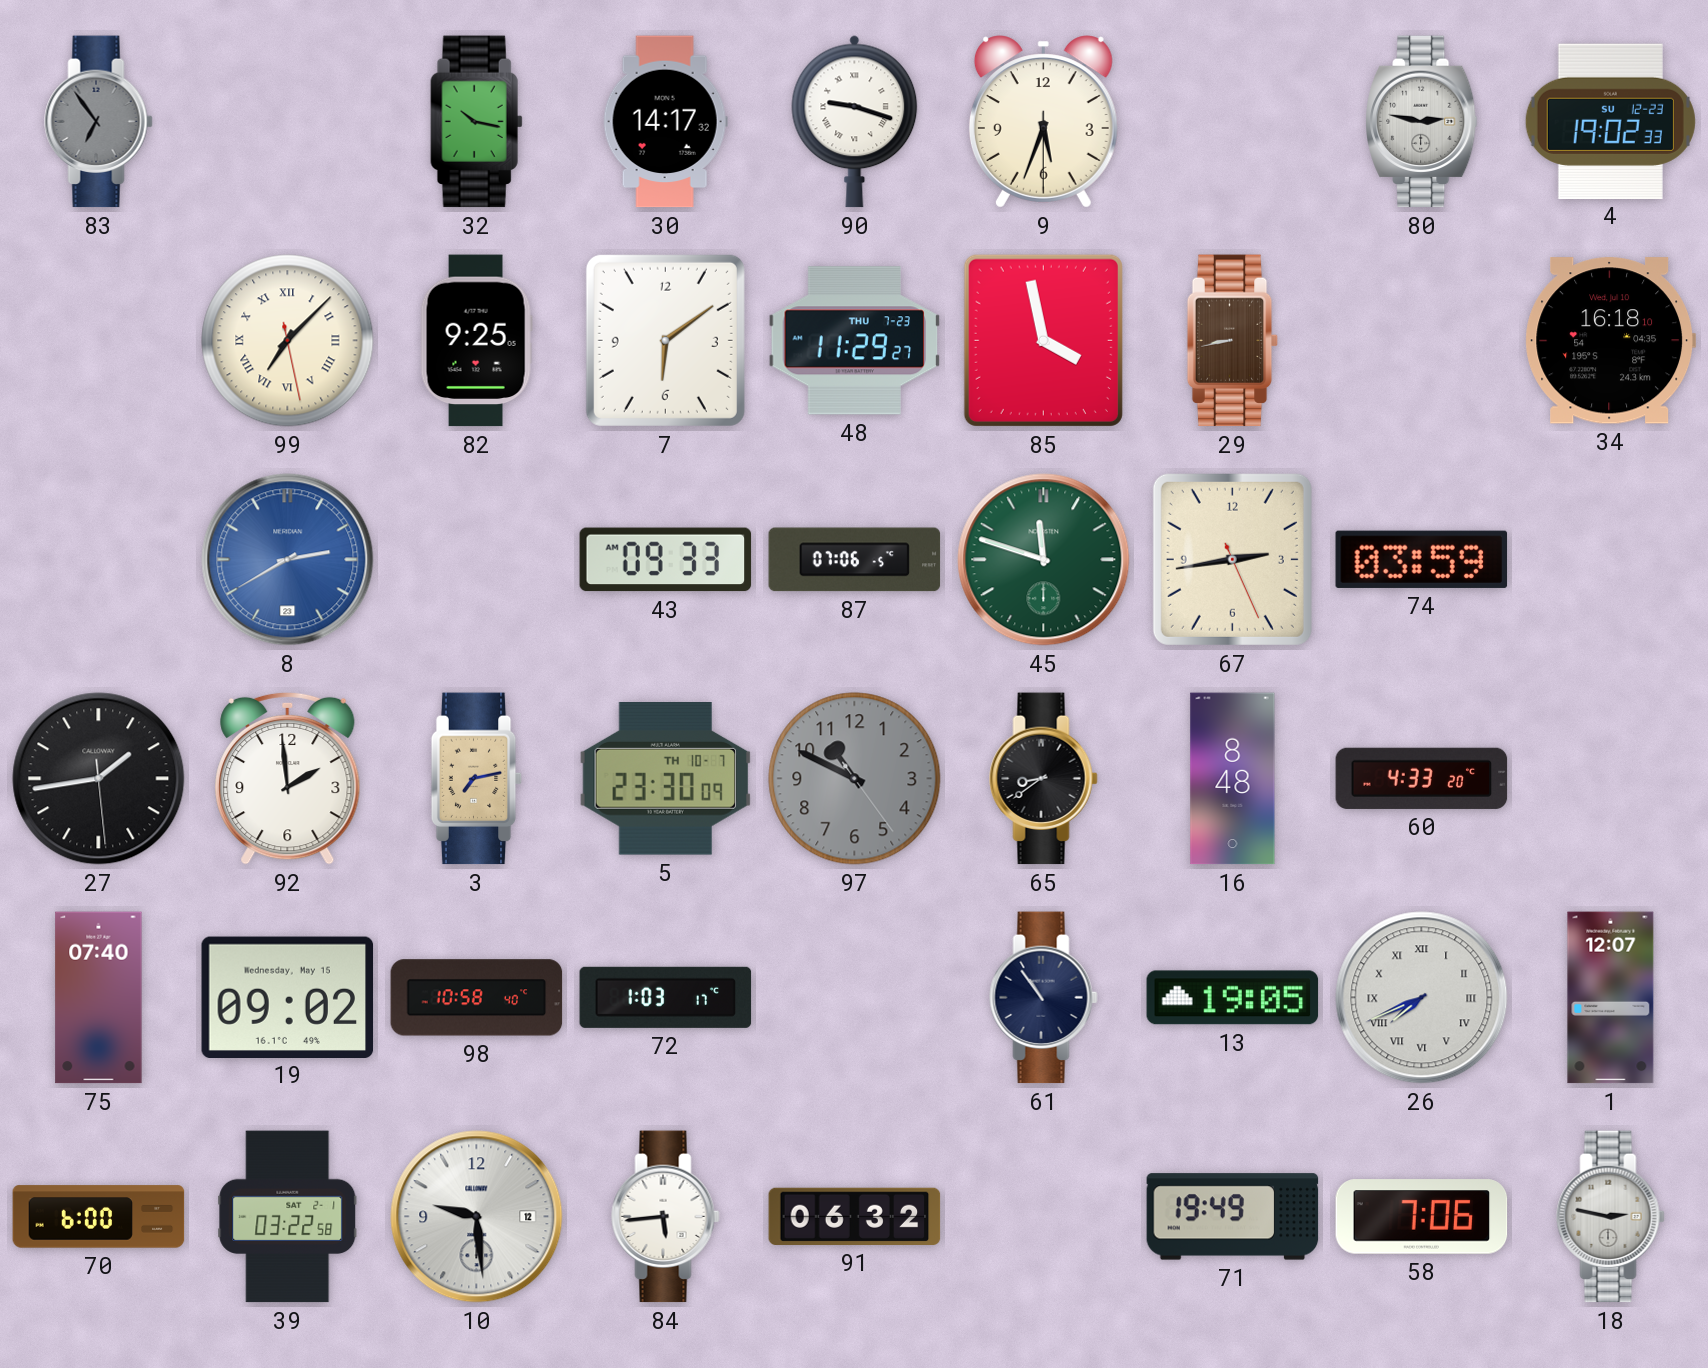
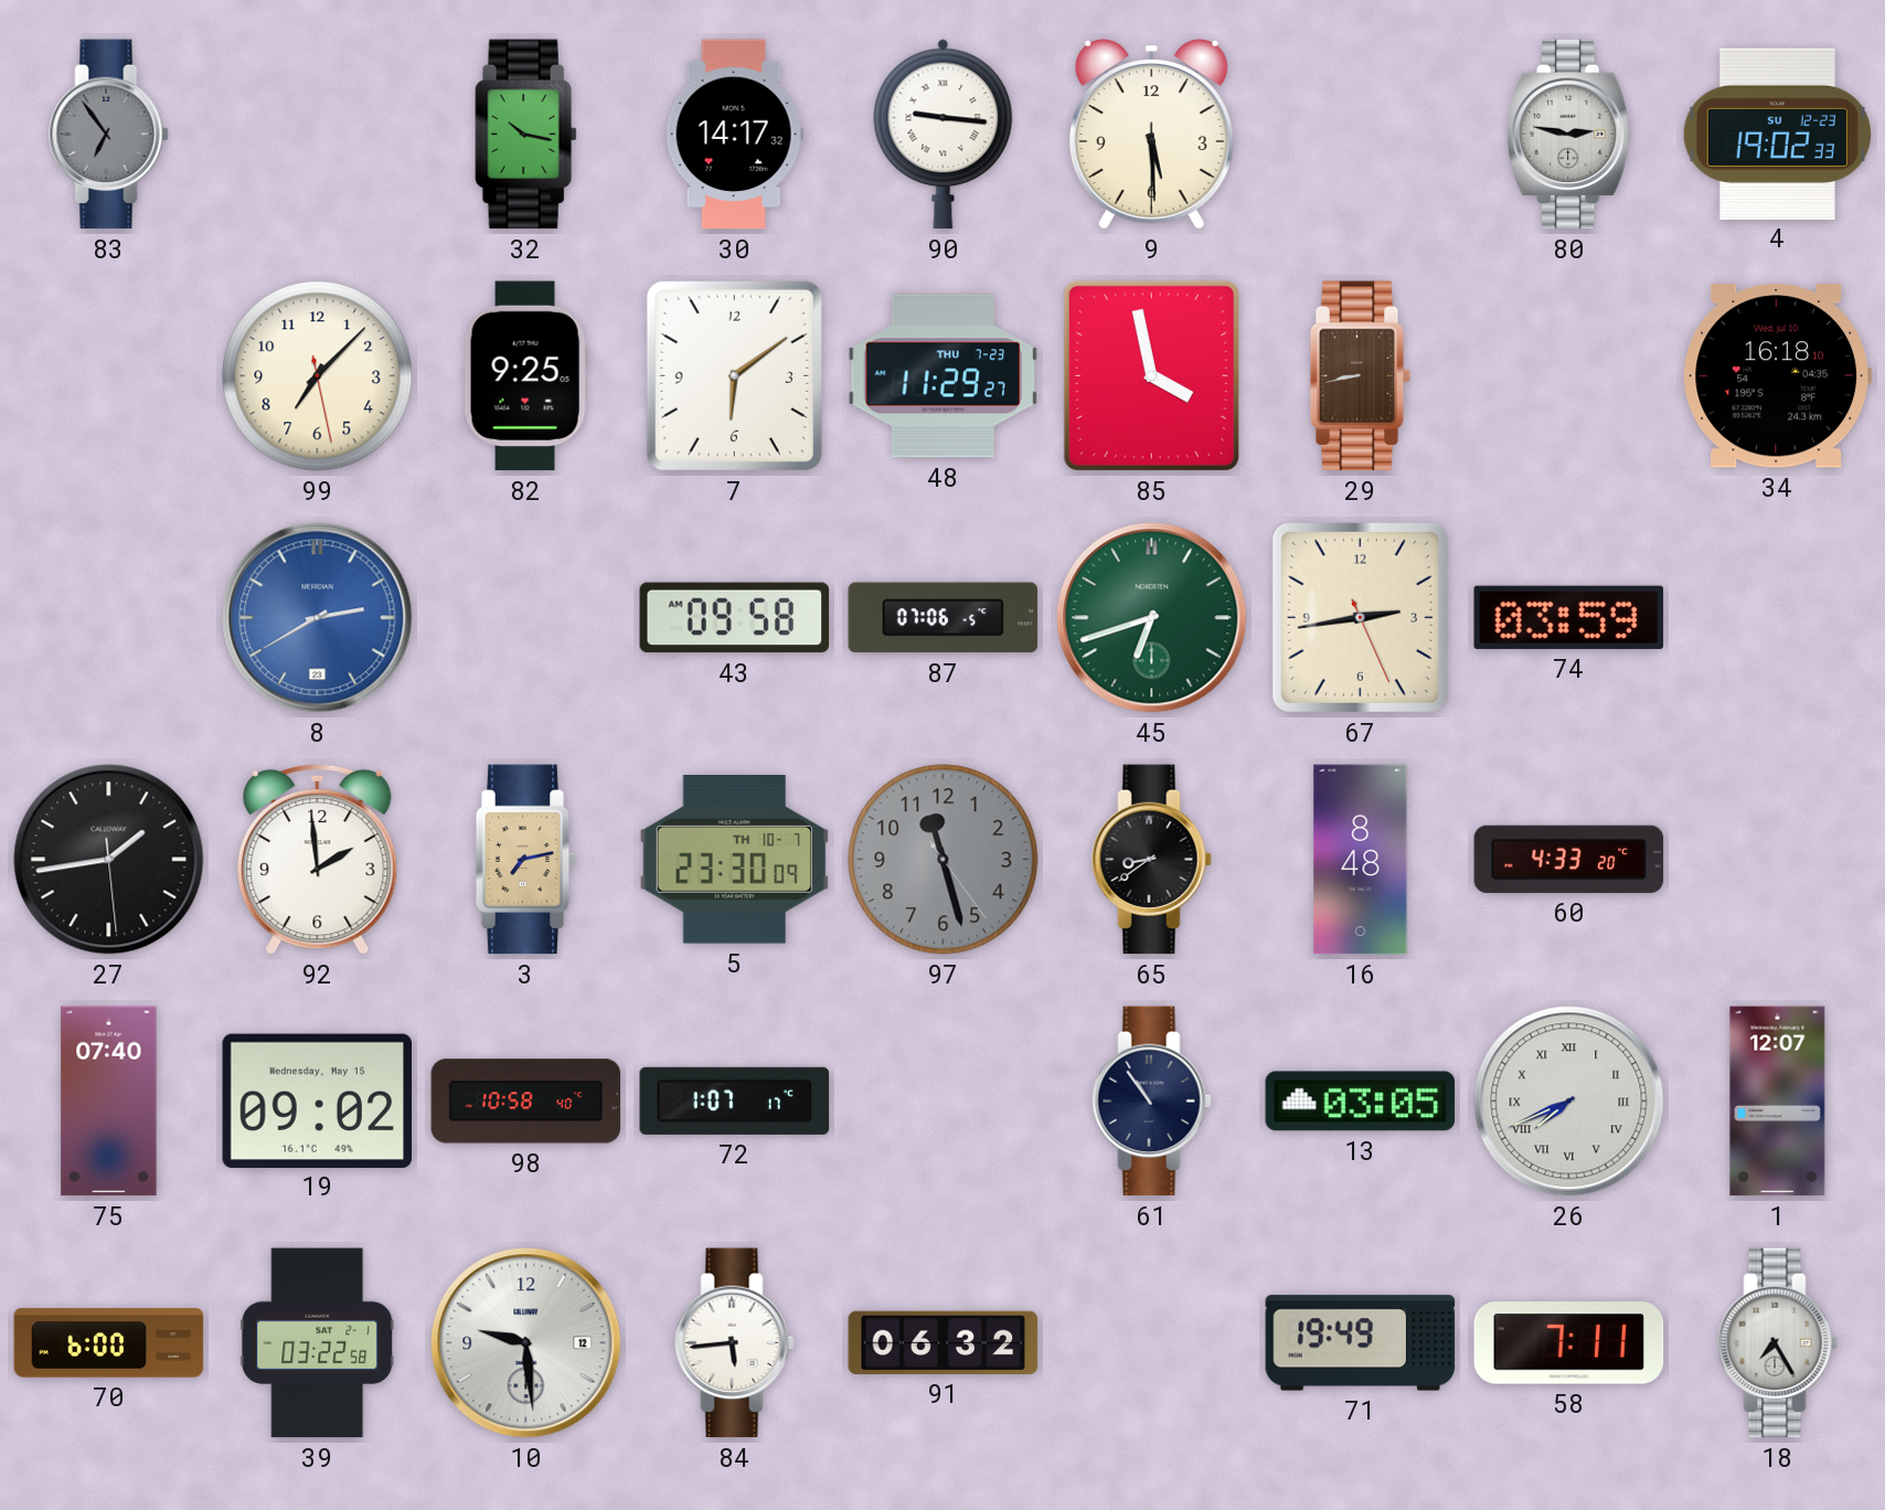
90: 9:18 -> 9:16
9: 5:33 -> 5:29
99 numerals: Roman -> Arabic
43: 09:33 -> 09:58
45: 11:48 -> 6:42
97: 10:49 -> 11:27
72: 1:03 -> 1:07
13: 19:05 -> 03:05
58: 7:06 -> 7:11
18: 2:47 -> 7:25
